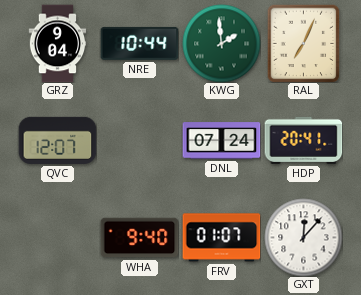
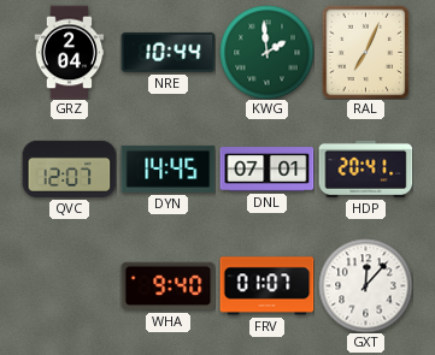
GRZ: 9:04 -> 2:04
DYN: none -> 14:45
DNL: 07:24 -> 07:01
